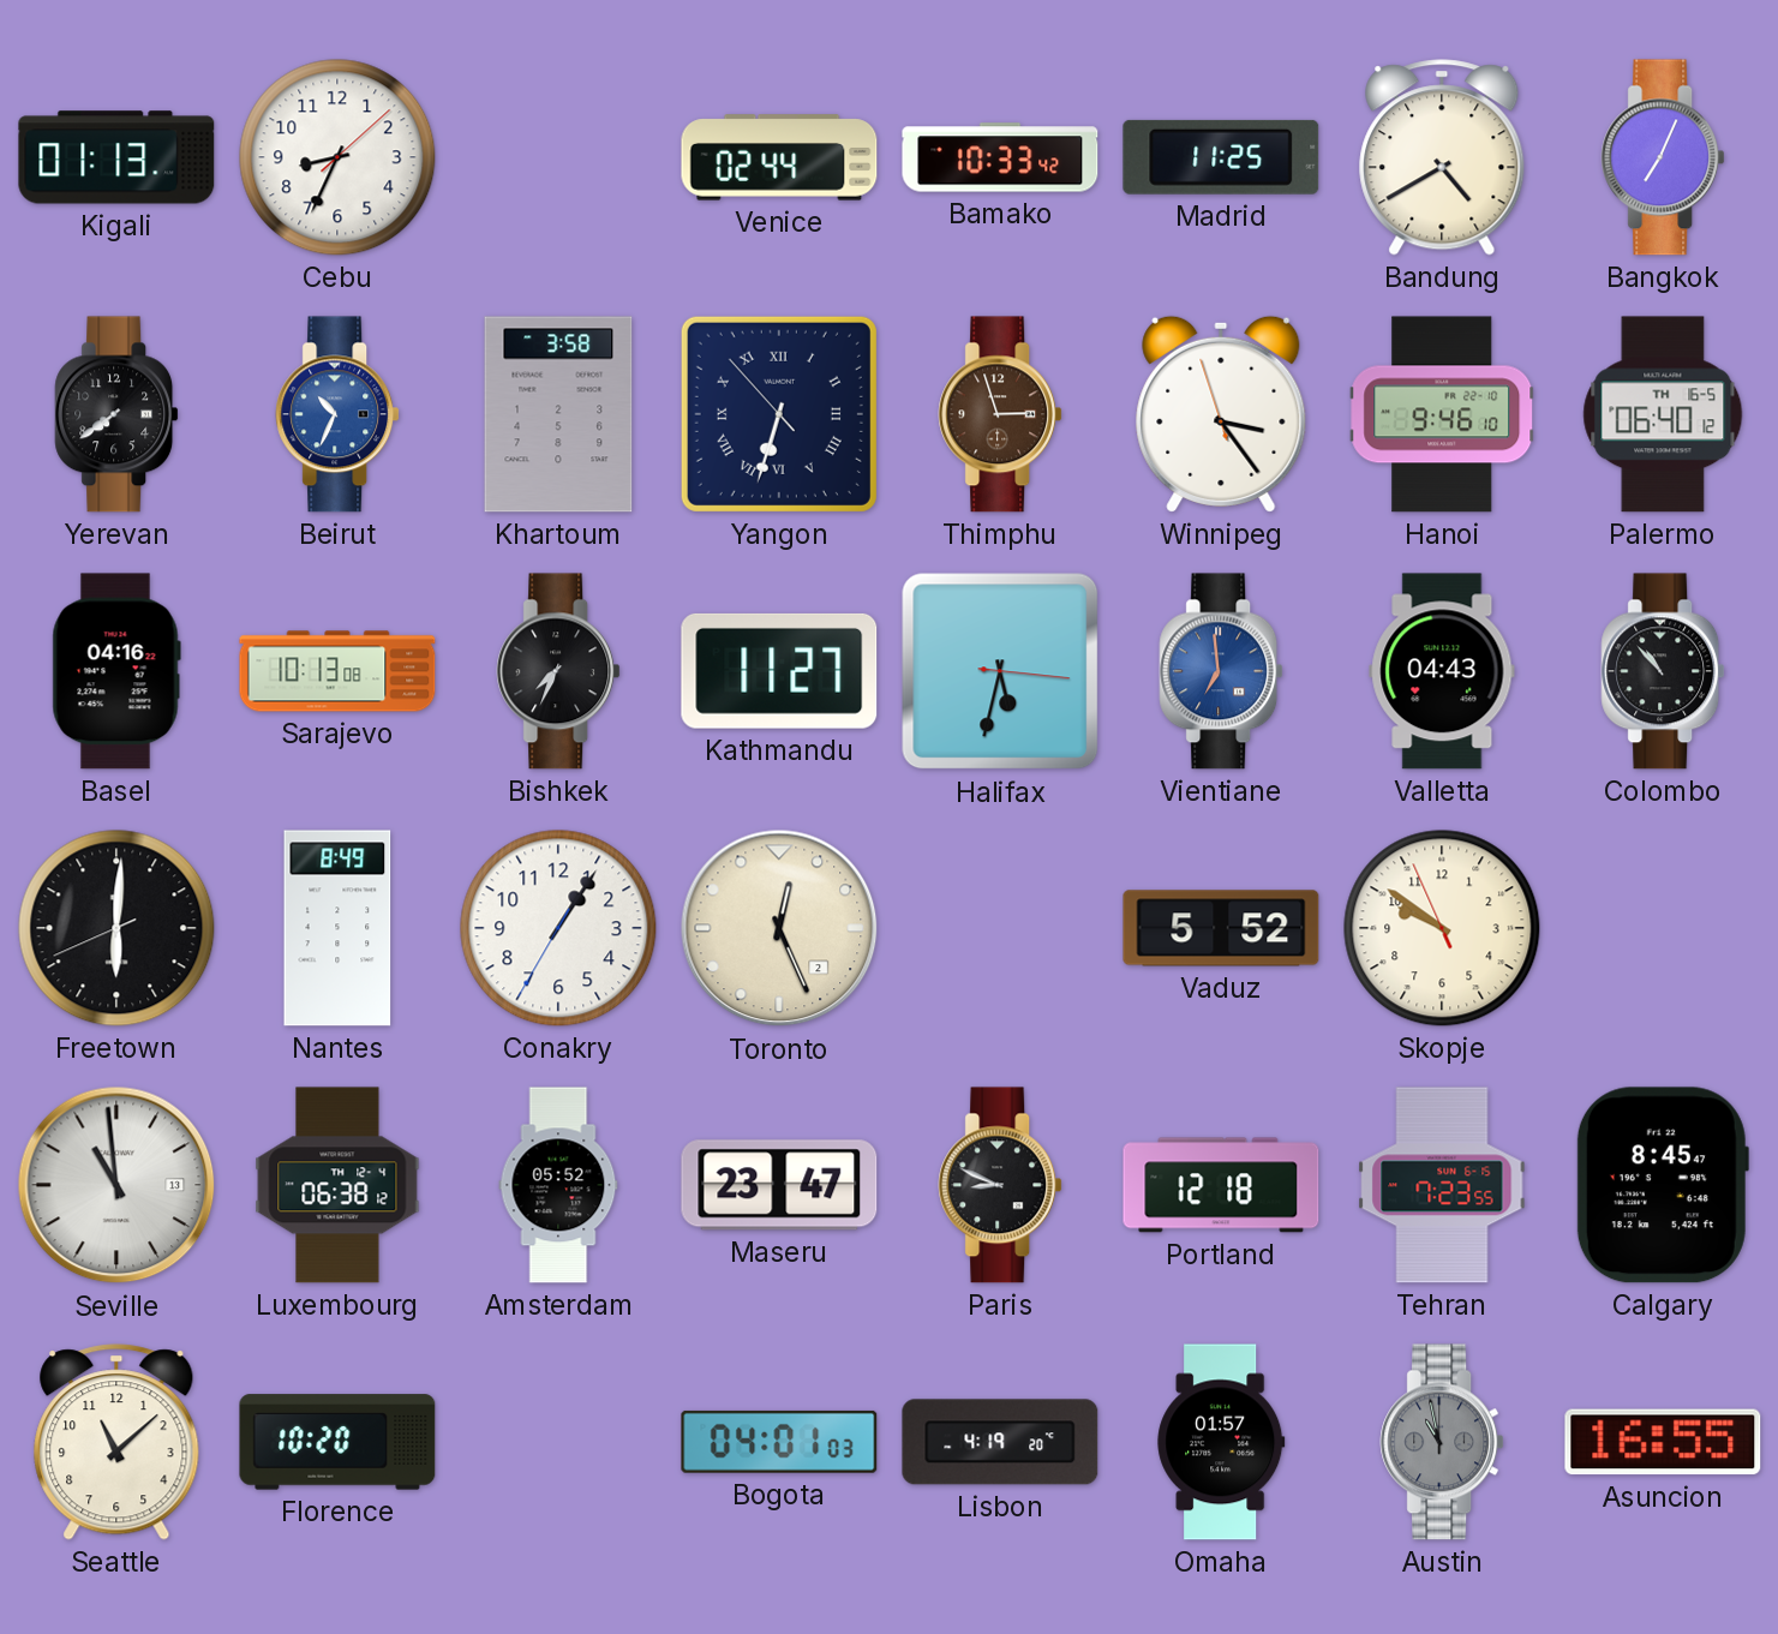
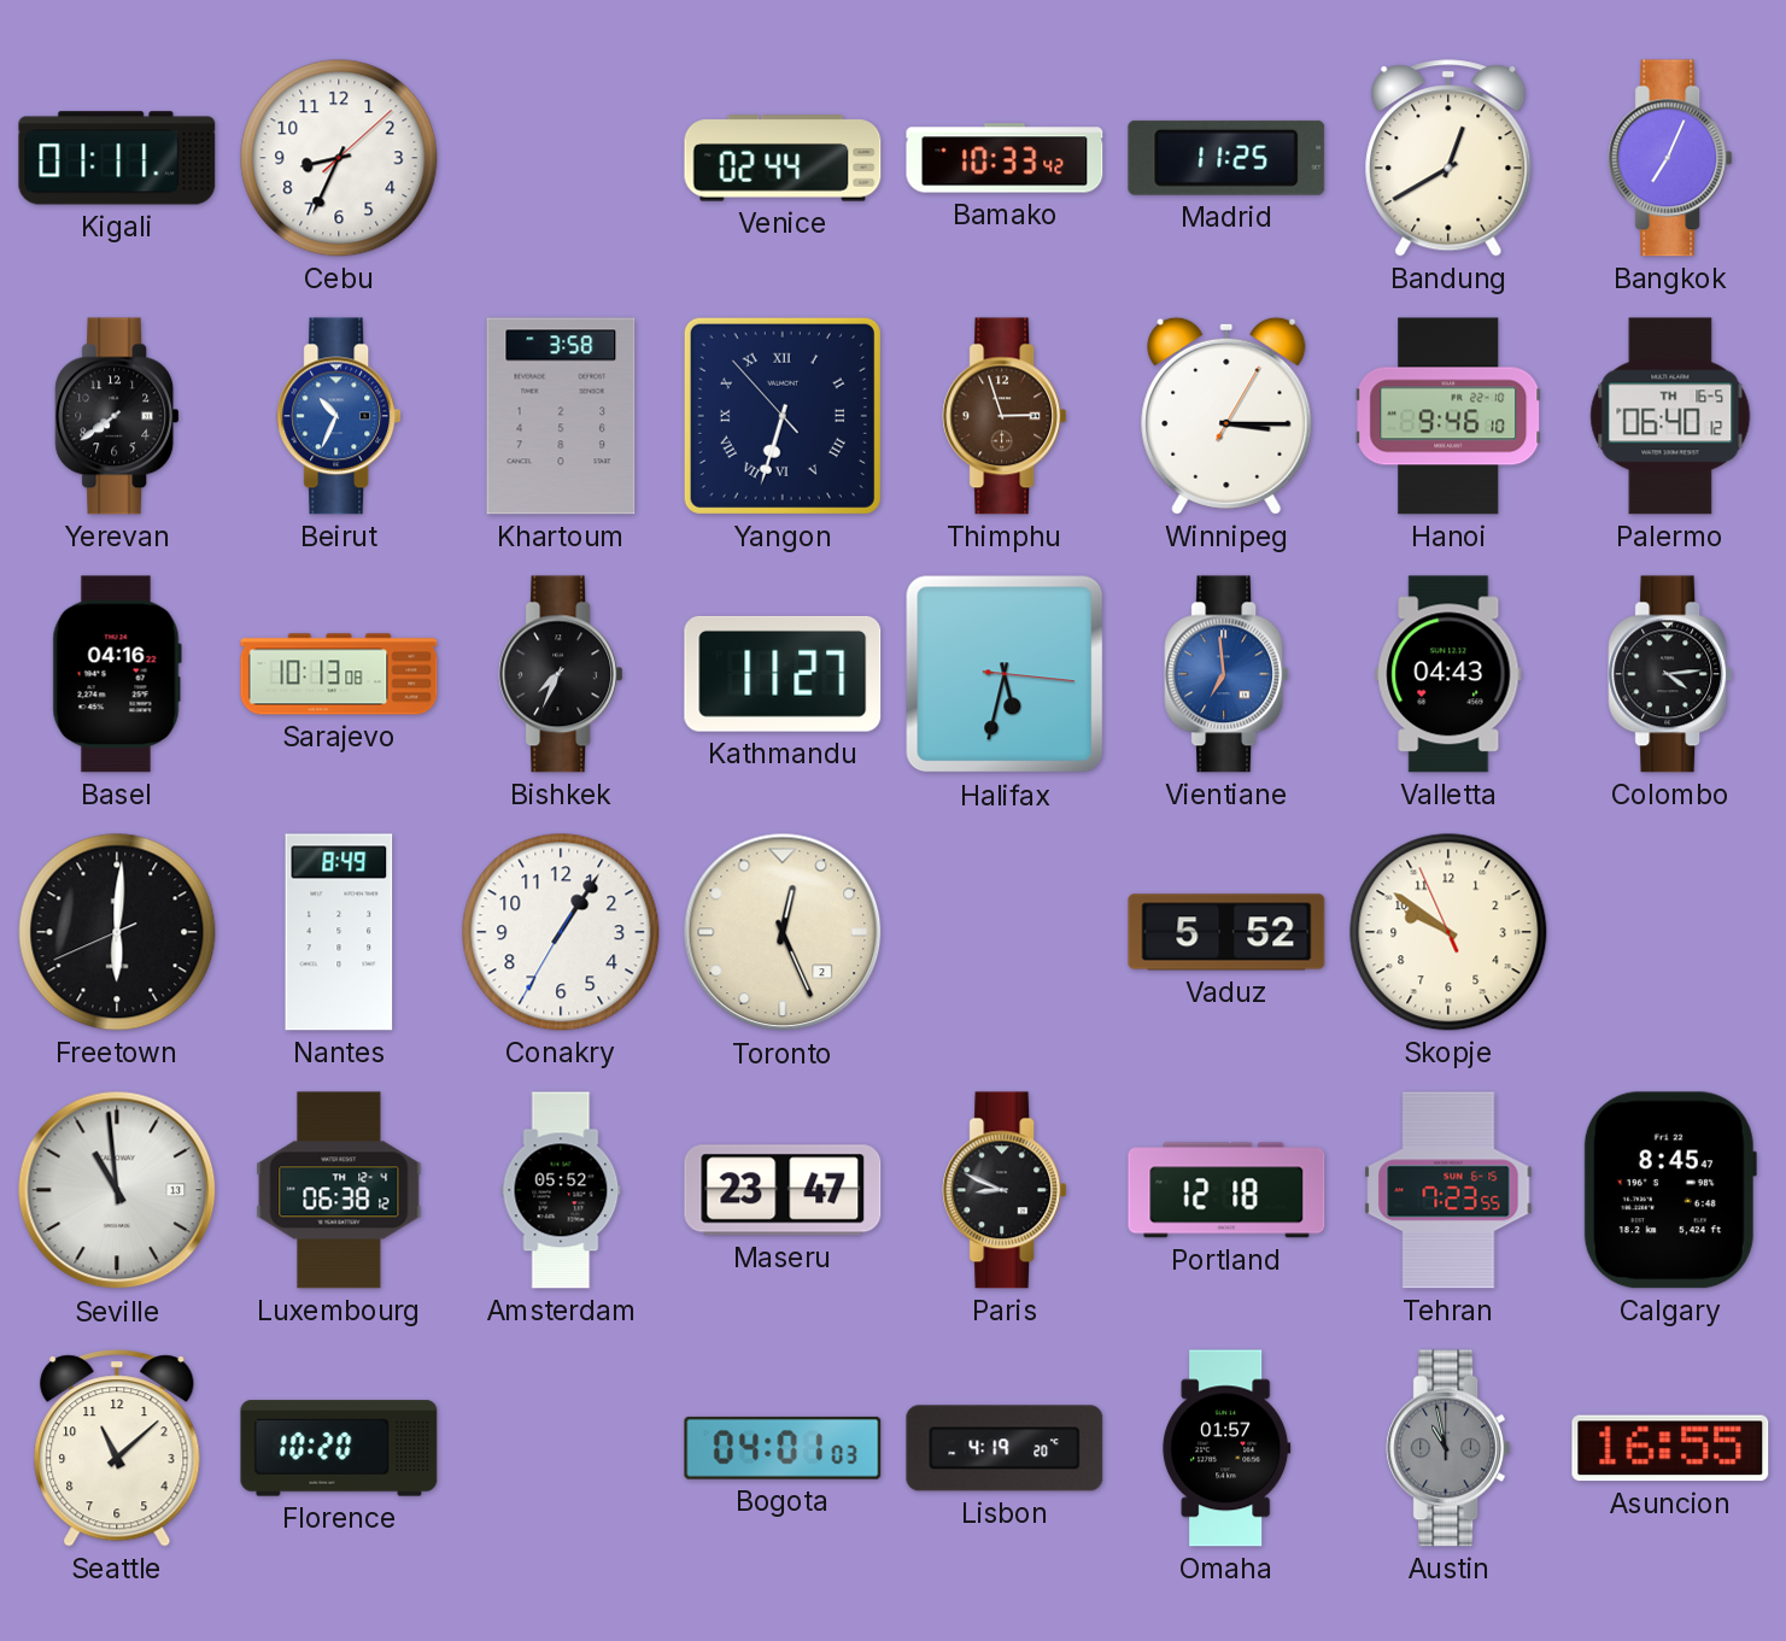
Kigali: 01:13 -> 01:11
Bandung: 4:40 -> 12:40
Winnipeg: 3:23 -> 3:15
Colombo: 10:53 -> 4:14
